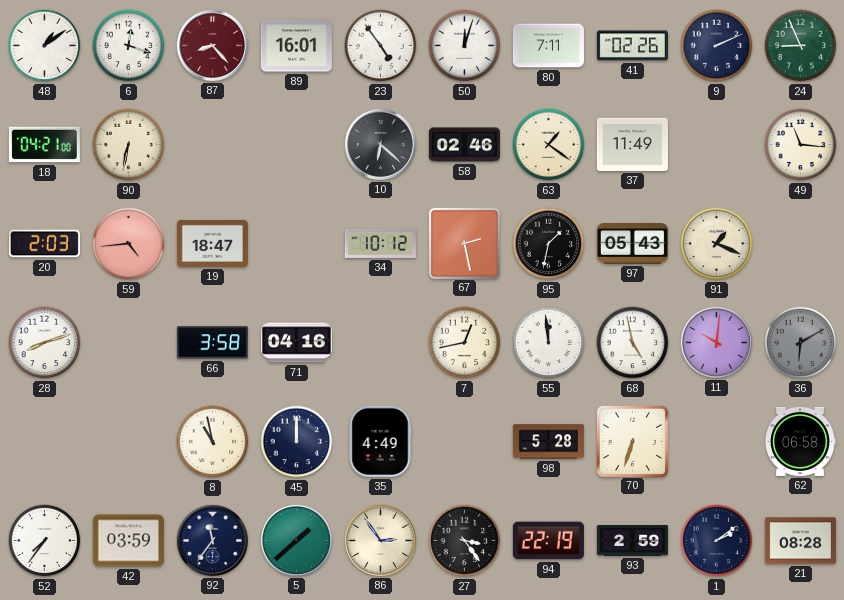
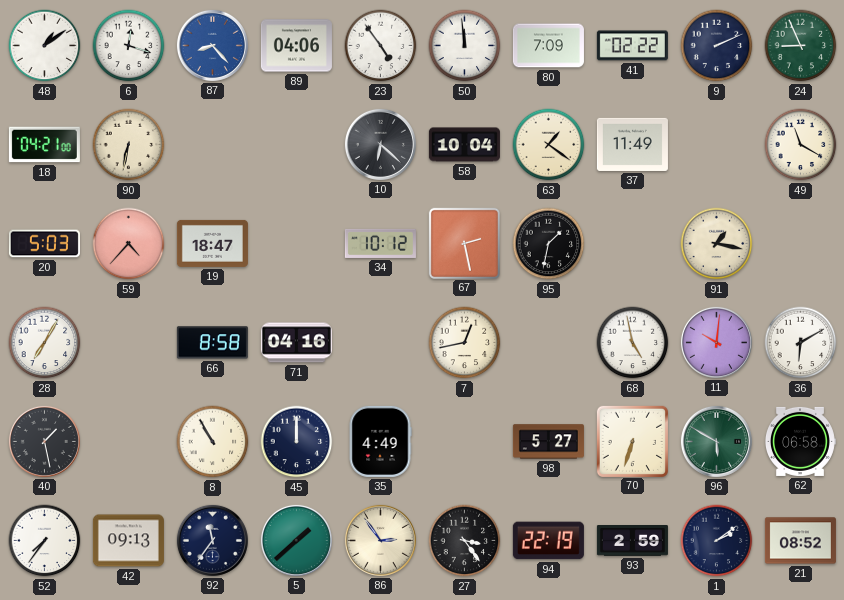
87 dial: burgundy -> blue
89: 16:01 -> 04:06
50: 12:03 -> 11:59
80: 7:11 -> 7:09
41: 02:26 -> 02:22
58: 02:46 -> 10:04
49: 11:16 -> 11:20
20: 2:03 -> 5:03
59: 4:44 -> 4:37
97: 05:43 -> none
91: 1:19 -> 1:17
28: 8:12 -> 7:05
66: 3:58 -> 8:58
55: 11:59 -> none
36 dial: grey -> white
40: none -> 1:28
8: 10:58 -> 10:55
98: 5:28 -> 5:27
96: none -> 5:50
42: 03:59 -> 09:13
21: 08:28 -> 08:52
